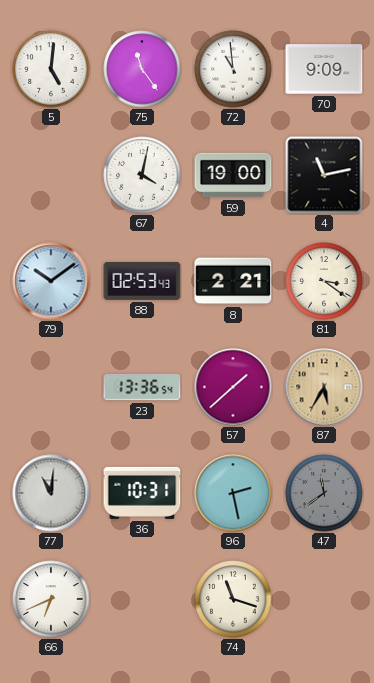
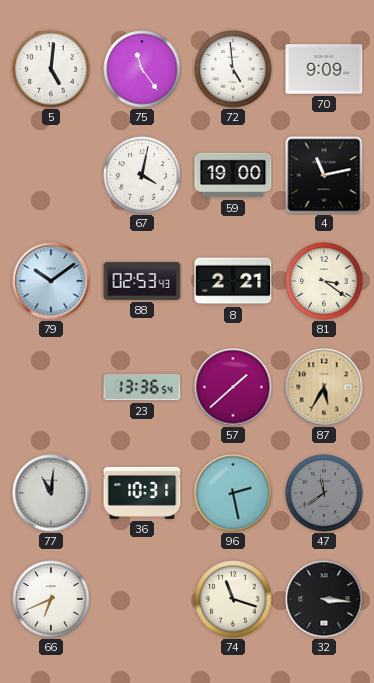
72: 10:59 -> 4:59
32: none -> 3:16
